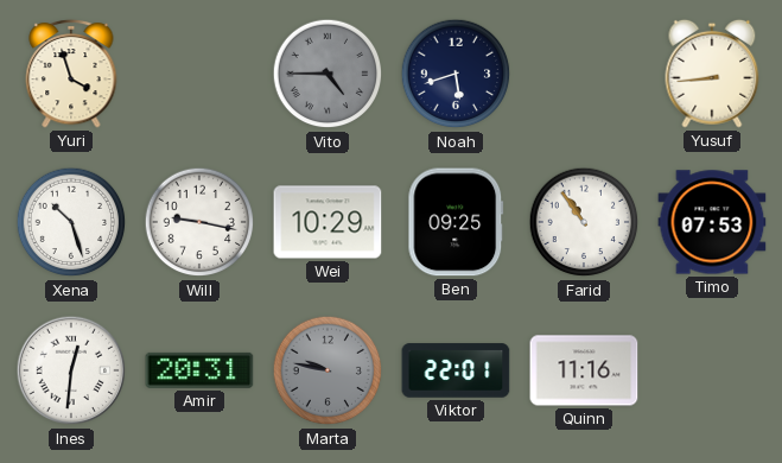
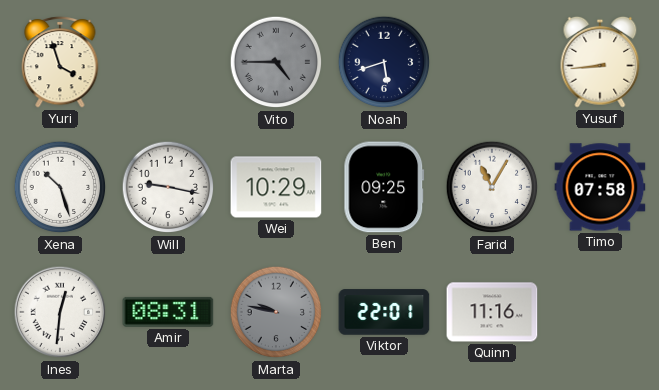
Farid: 10:54 -> 11:05
Timo: 07:53 -> 07:58
Amir: 20:31 -> 08:31
